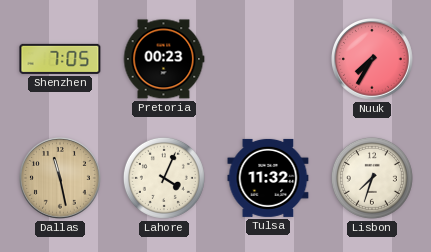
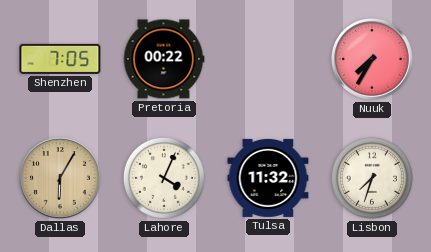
Pretoria: 00:23 -> 00:22
Dallas: 11:28 -> 6:05
